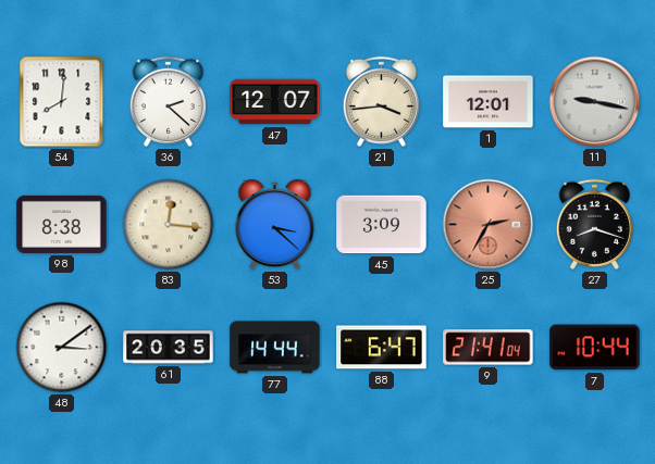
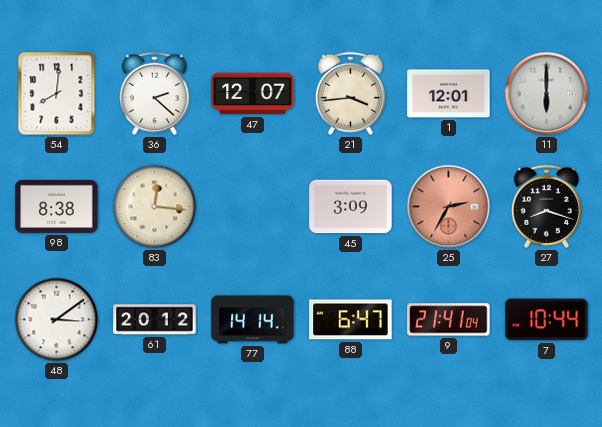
11: 9:17 -> 6:00
53: 3:22 -> none
61: 20:35 -> 20:12
77: 14:44 -> 14:14
